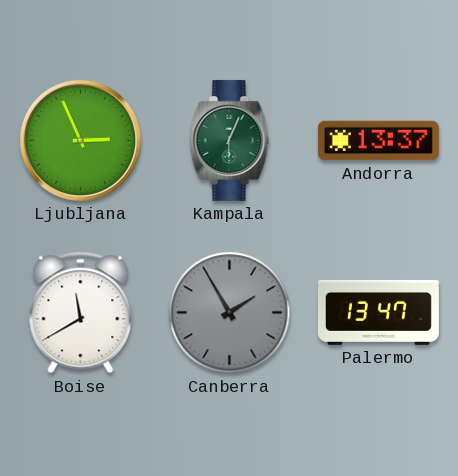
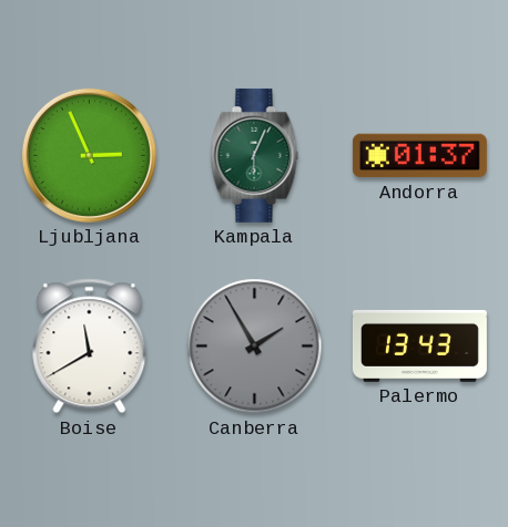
Andorra: 13:37 -> 01:37
Palermo: 13:47 -> 13:43
